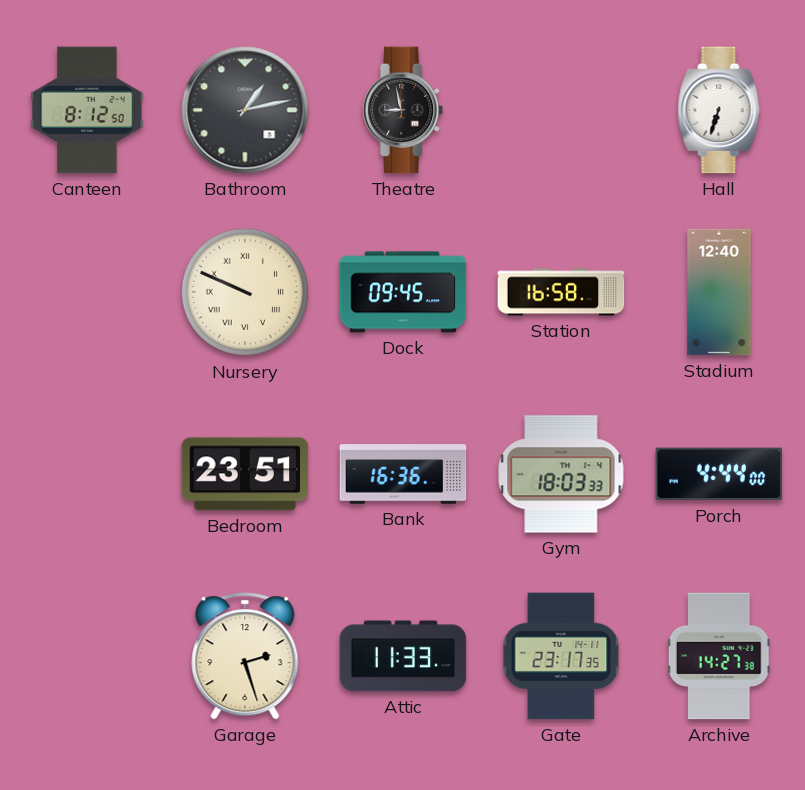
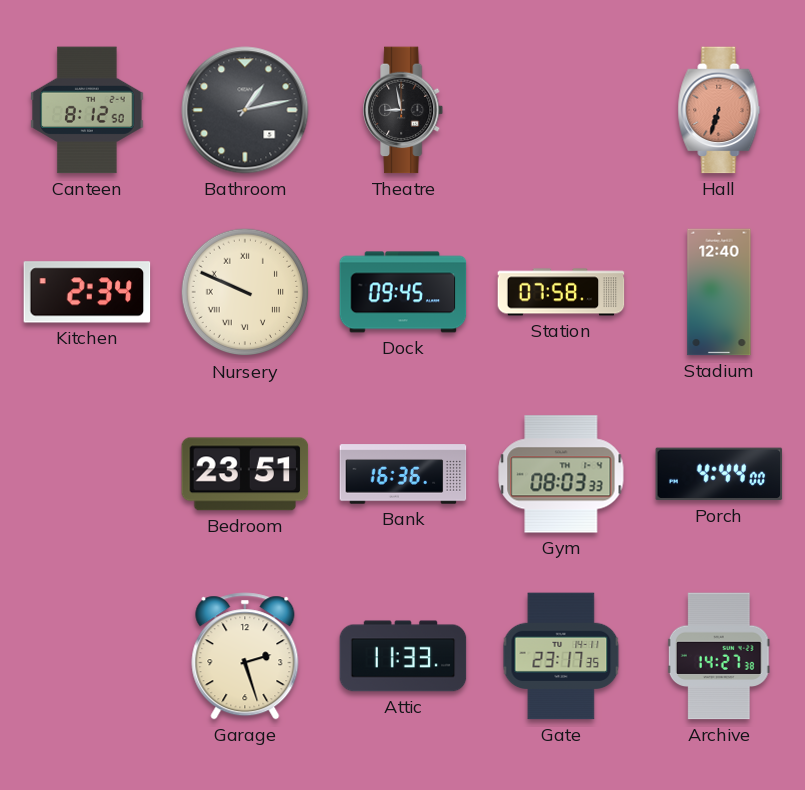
Hall dial: white -> salmon
Kitchen: none -> 2:34
Station: 16:58 -> 07:58
Gym: 18:03 -> 08:03
